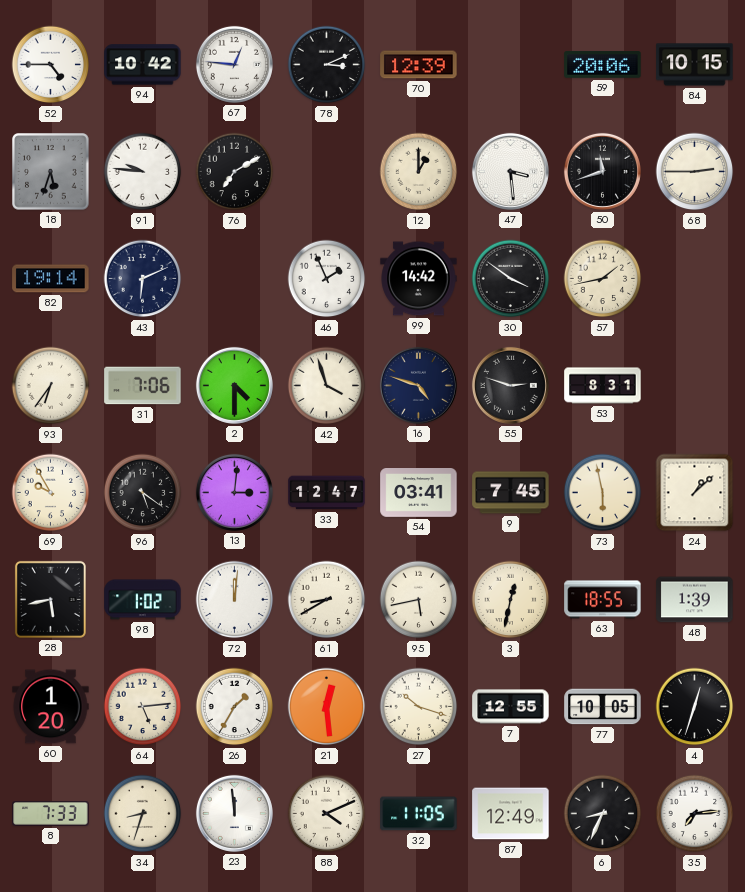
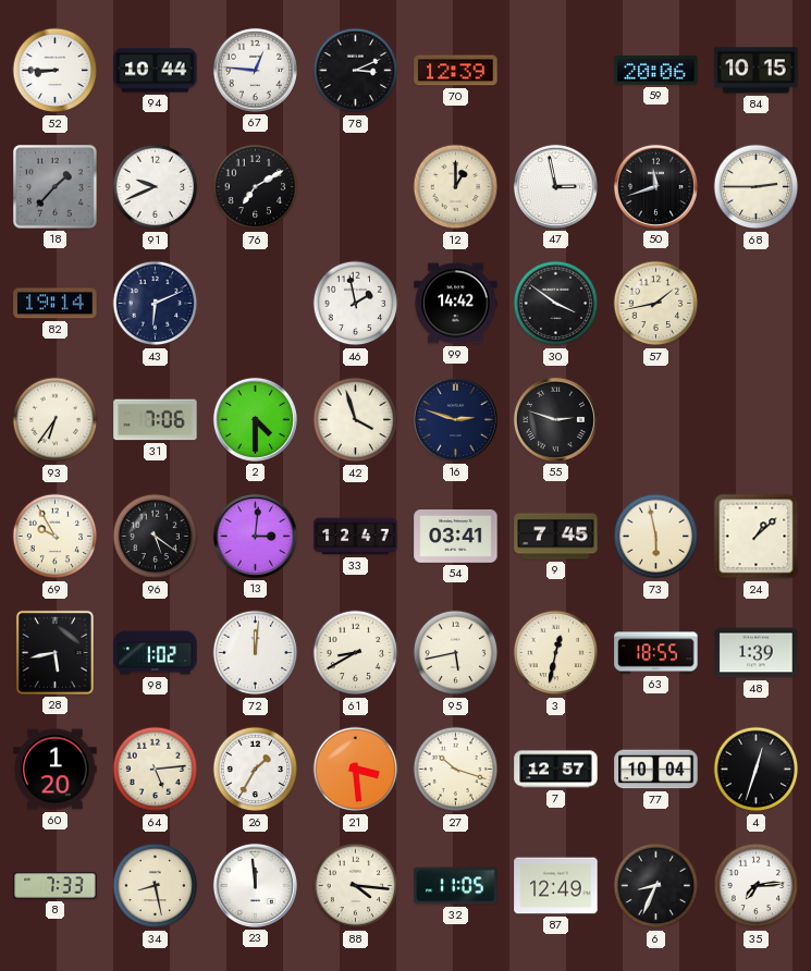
52: 4:45 -> 8:45
94: 10:42 -> 10:44
18: 5:33 -> 1:37
91: 9:46 -> 9:41
47: 3:29 -> 2:58
46: 1:56 -> 1:58
16: 4:48 -> 2:48
53: 8:31 -> none
21: 12:29 -> 3:29
7: 12:55 -> 12:57
77: 10:05 -> 10:04
34: 8:33 -> 8:28
88: 4:11 -> 4:16
